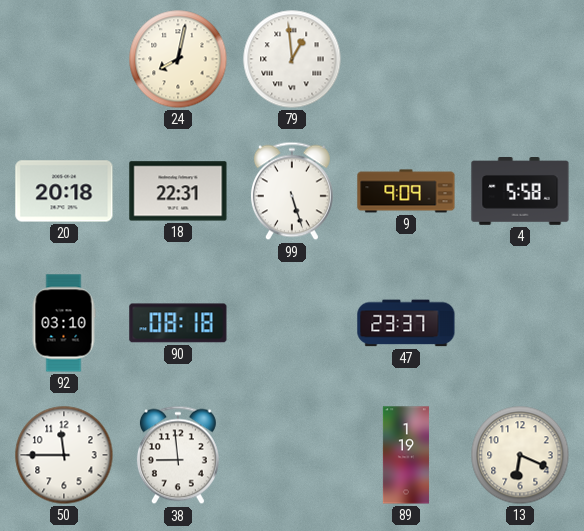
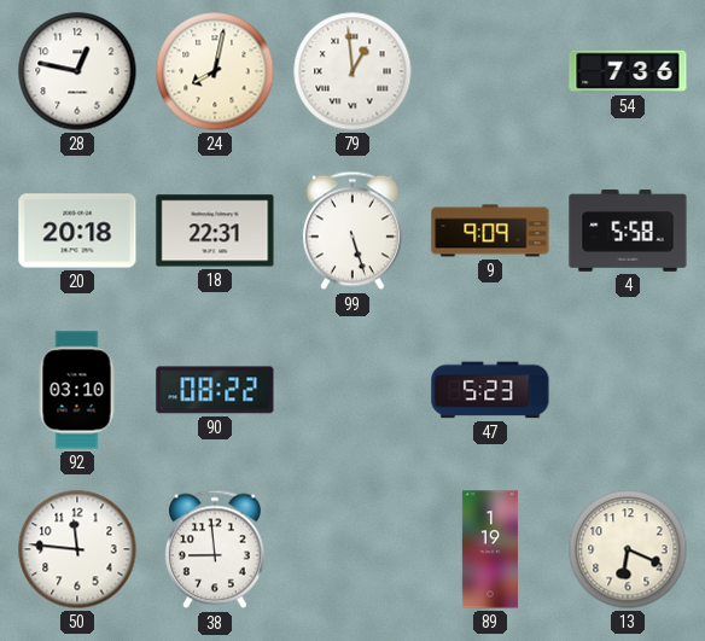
28: none -> 12:47
54: none -> 7:36
90: 08:18 -> 08:22
47: 23:37 -> 5:23
50: 11:45 -> 11:46
